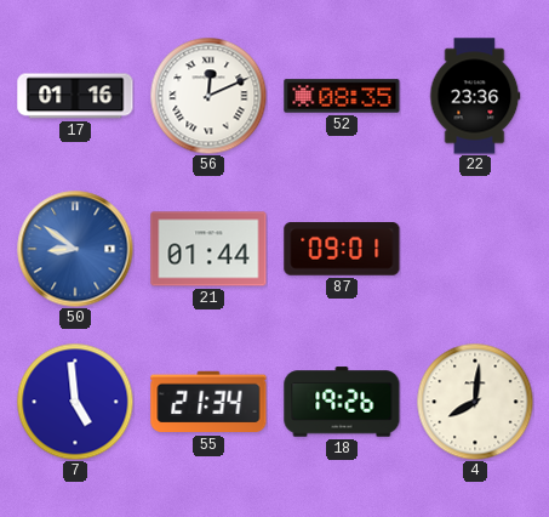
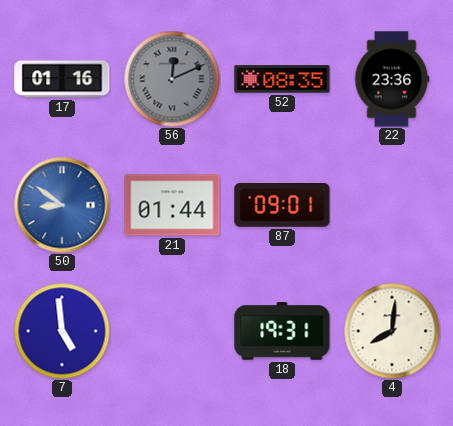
56 dial: white -> grey
55: 21:34 -> none
18: 19:26 -> 19:31
